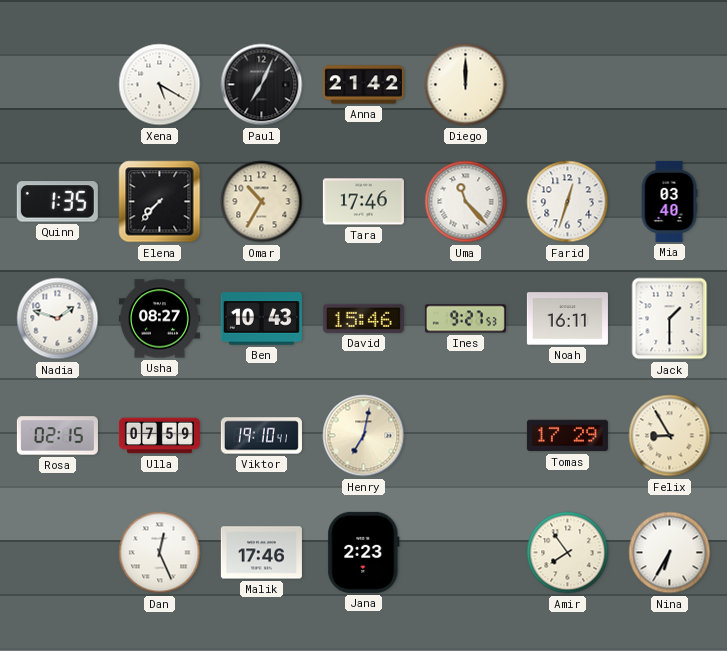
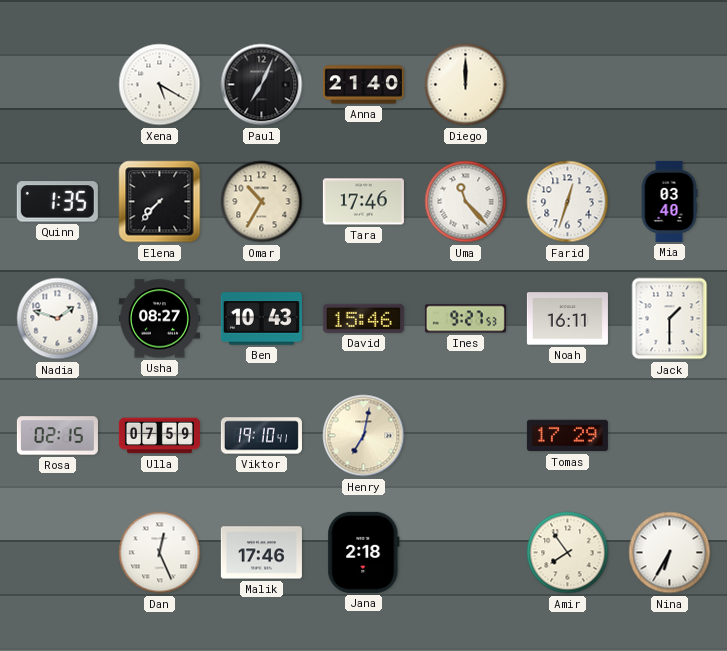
Anna: 21:42 -> 21:40
Felix: 8:55 -> none
Jana: 2:23 -> 2:18
